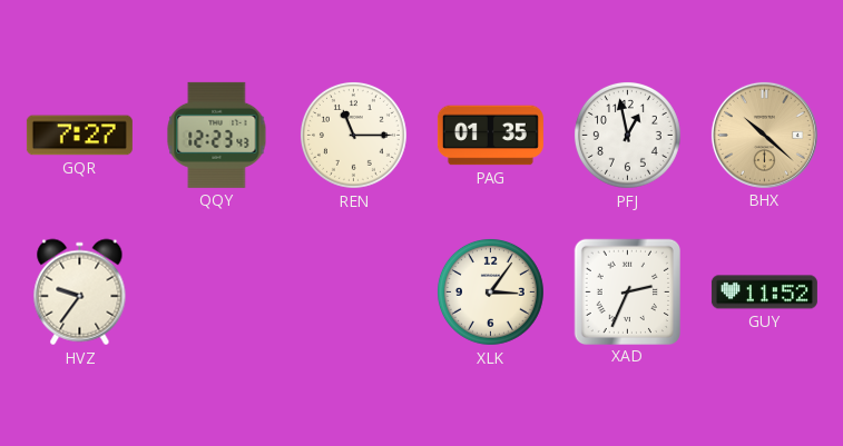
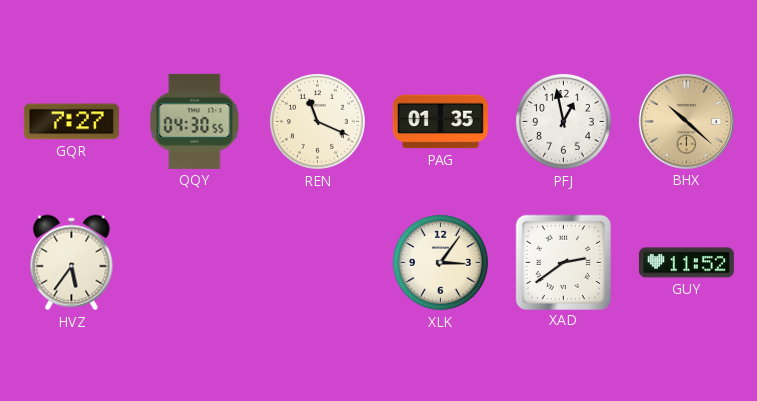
QQY: 12:23 -> 04:30
REN: 11:15 -> 11:19
HVZ: 9:36 -> 5:36
XAD: 2:34 -> 2:39
